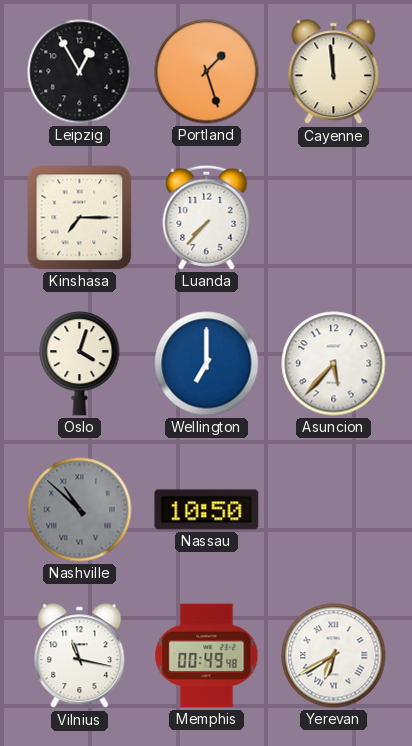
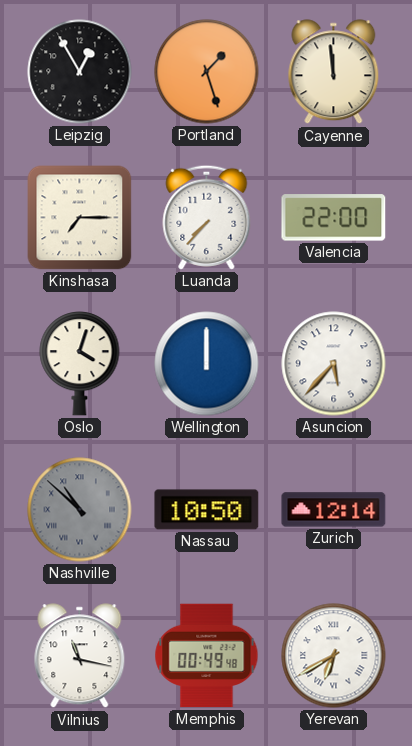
Valencia: none -> 22:00
Wellington: 7:00 -> 12:00
Zurich: none -> 12:14
